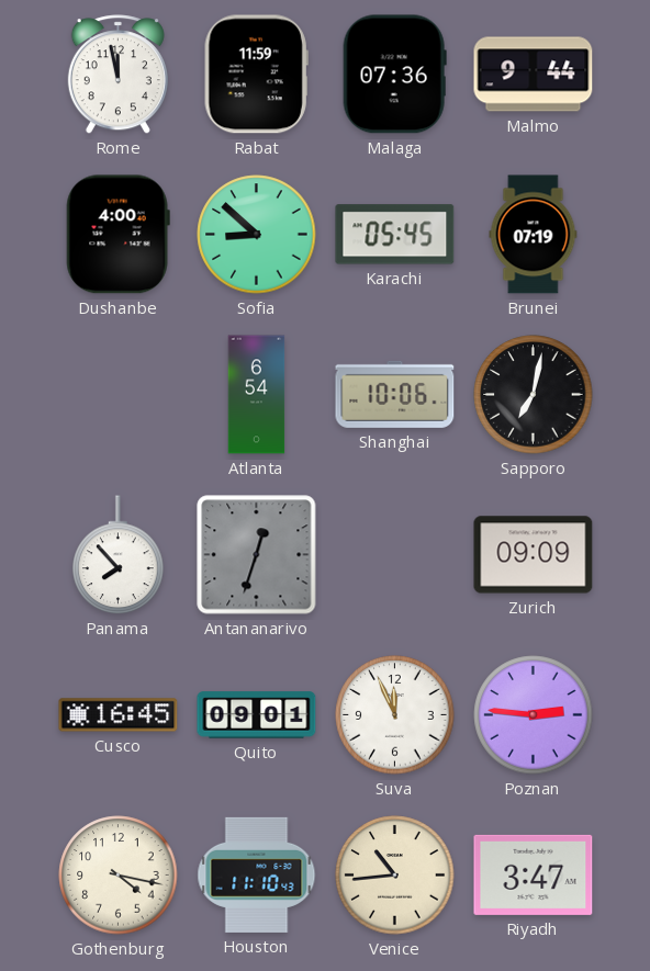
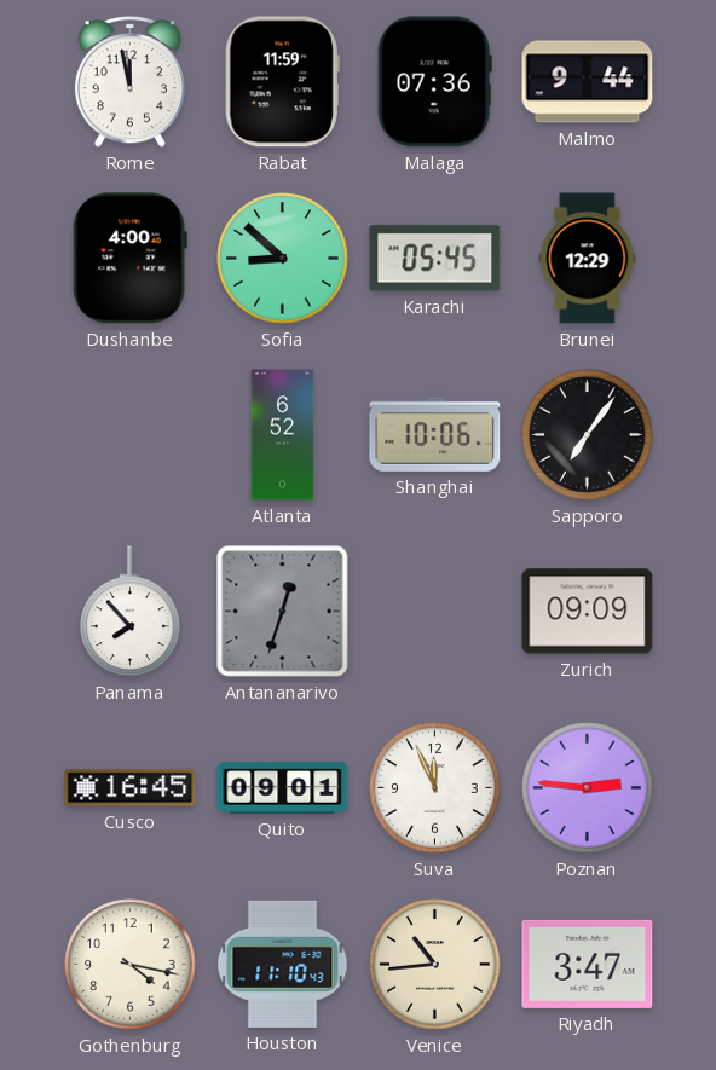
Brunei: 07:19 -> 12:29
Atlanta: 6:54 -> 6:52
Sapporo: 7:02 -> 7:06
